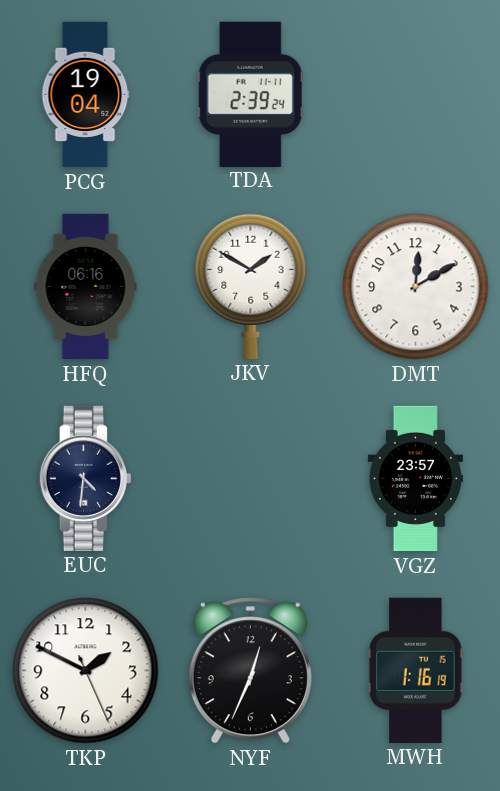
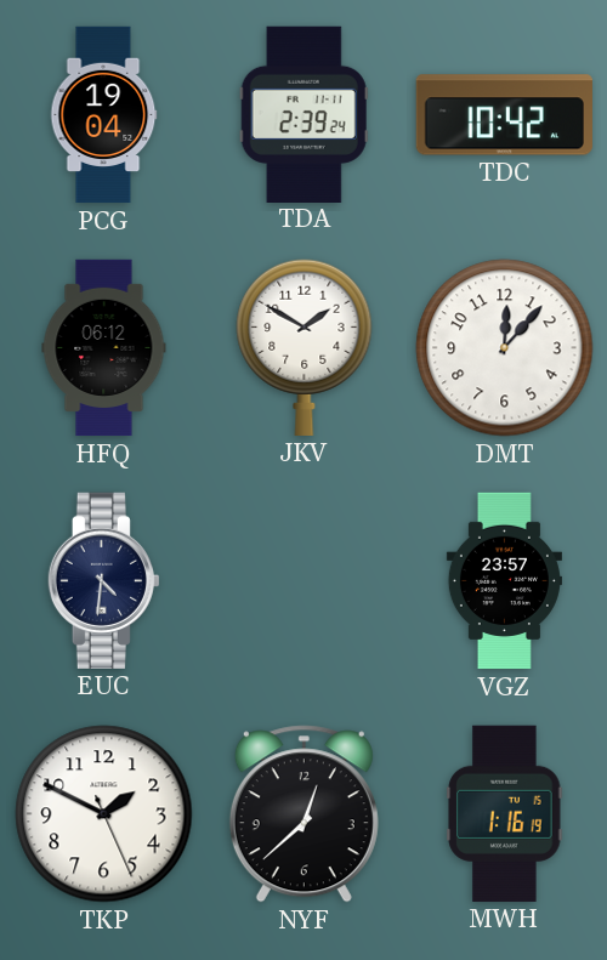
TDC: none -> 10:42
HFQ: 06:16 -> 06:12
DMT: 12:10 -> 12:07
NYF: 12:34 -> 12:38
